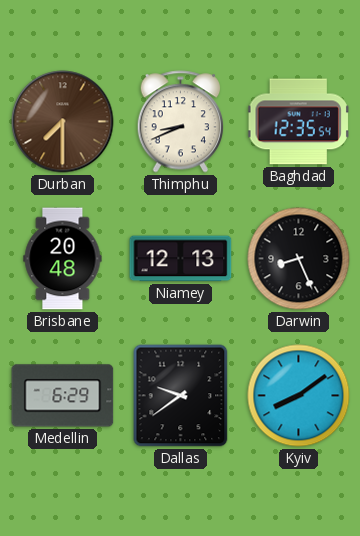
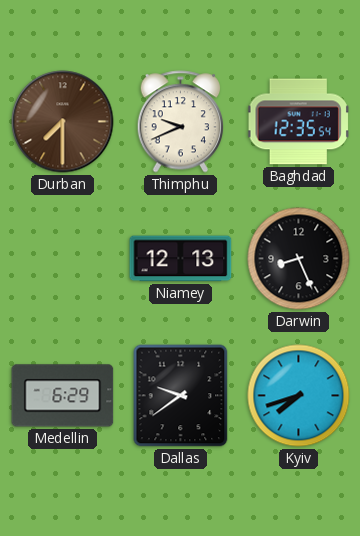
Thimphu: 8:41 -> 9:41
Brisbane: 20:48 -> none
Kyiv: 8:09 -> 7:42
